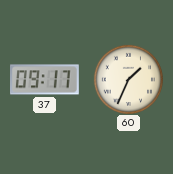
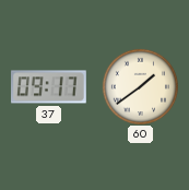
60: 1:34 -> 1:39
